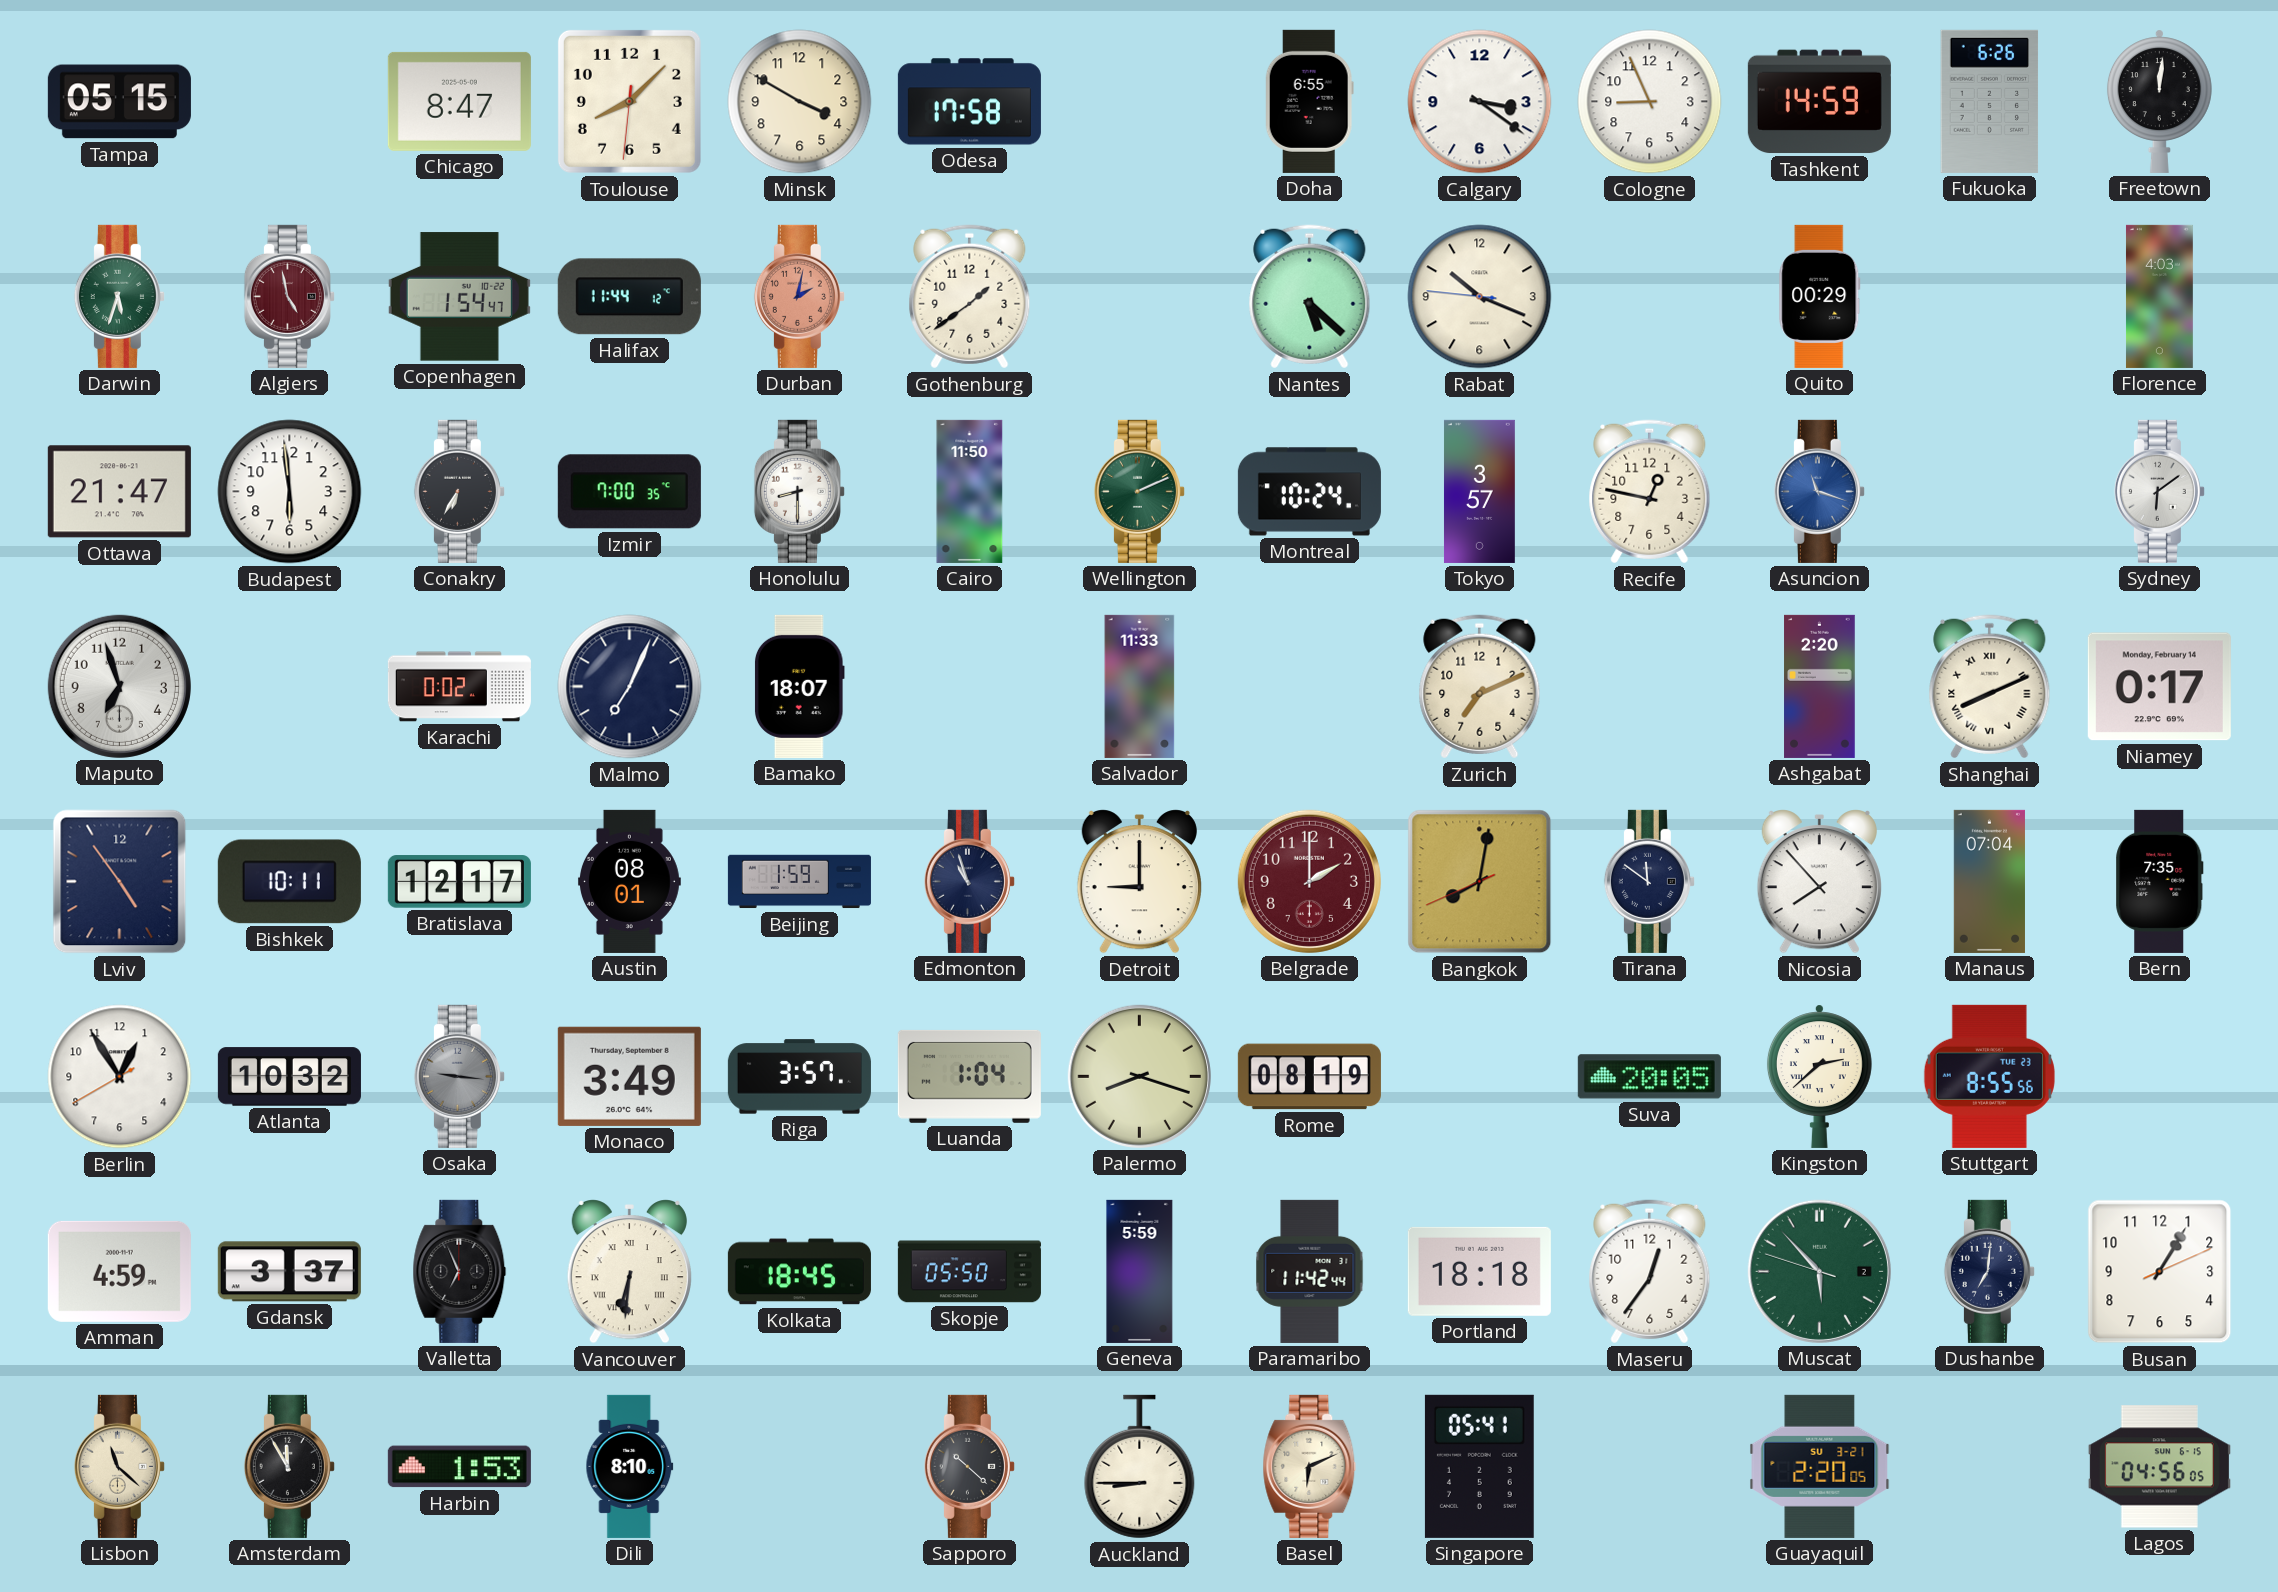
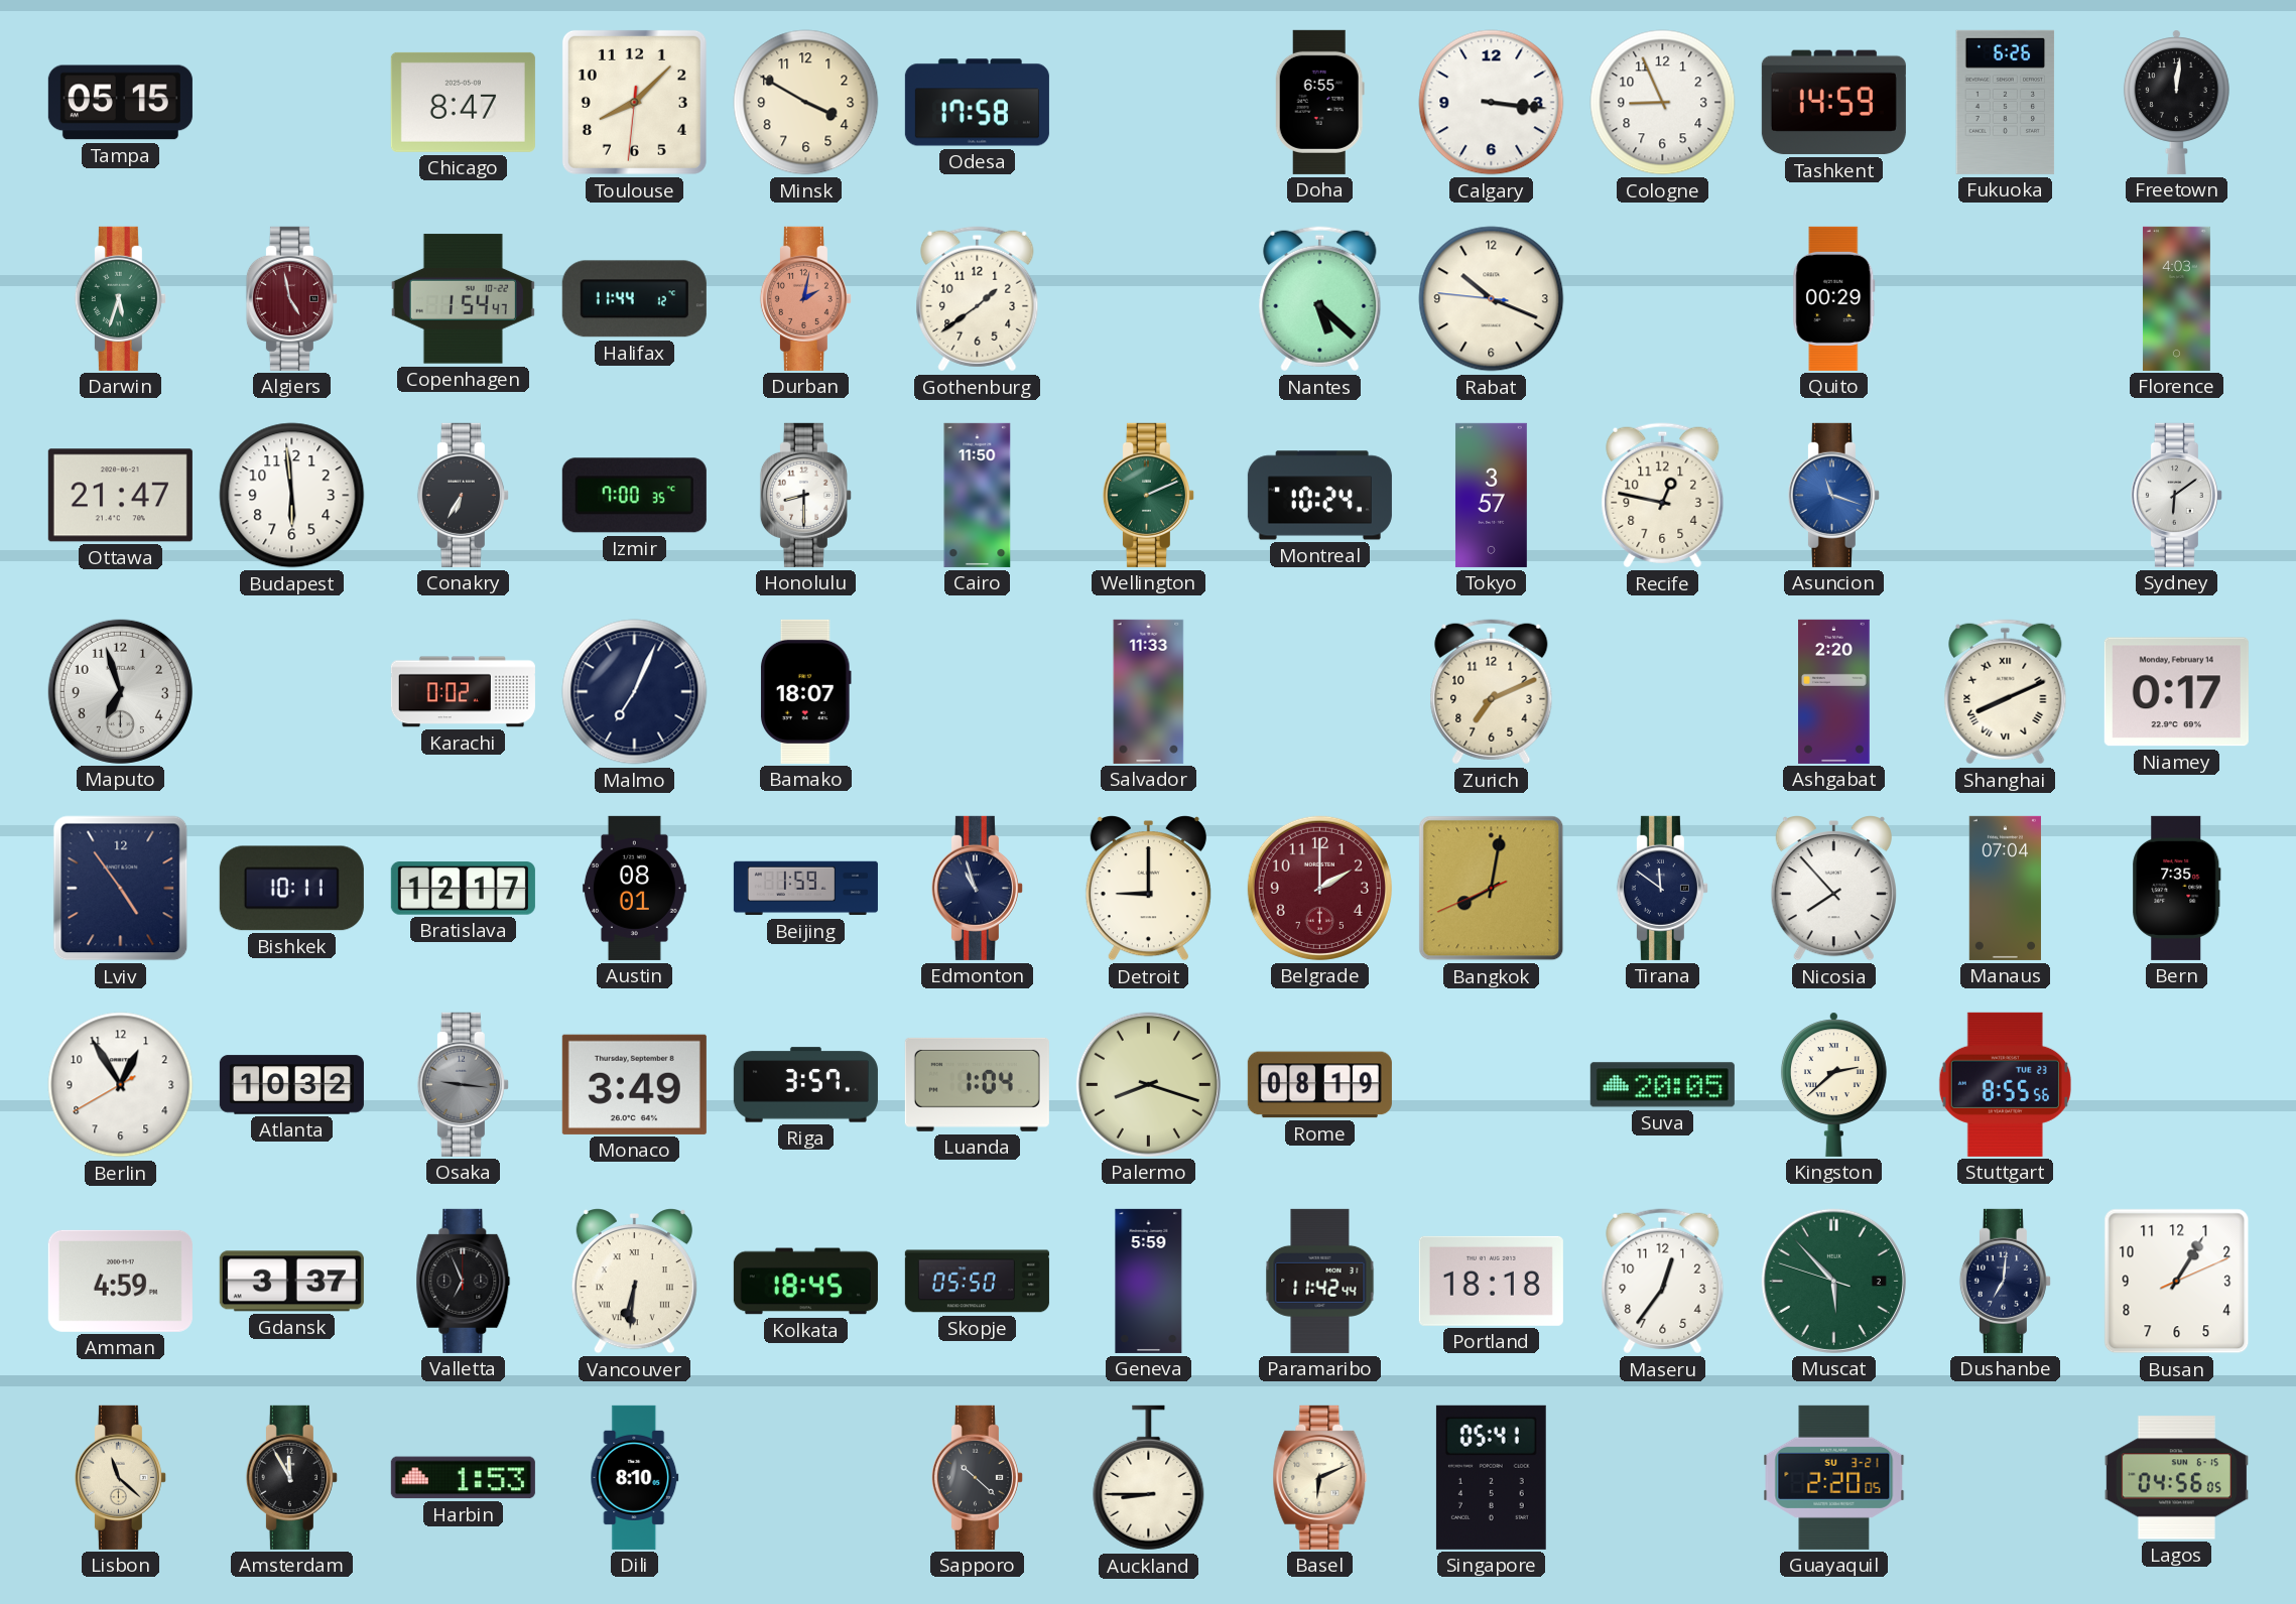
Calgary: 3:21 -> 3:16
